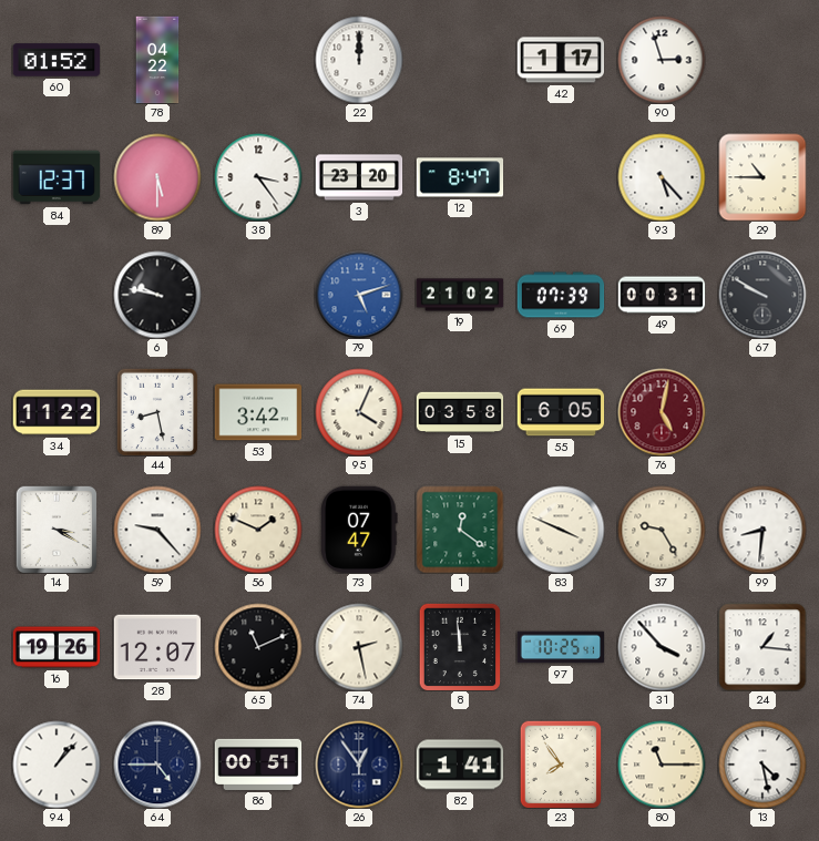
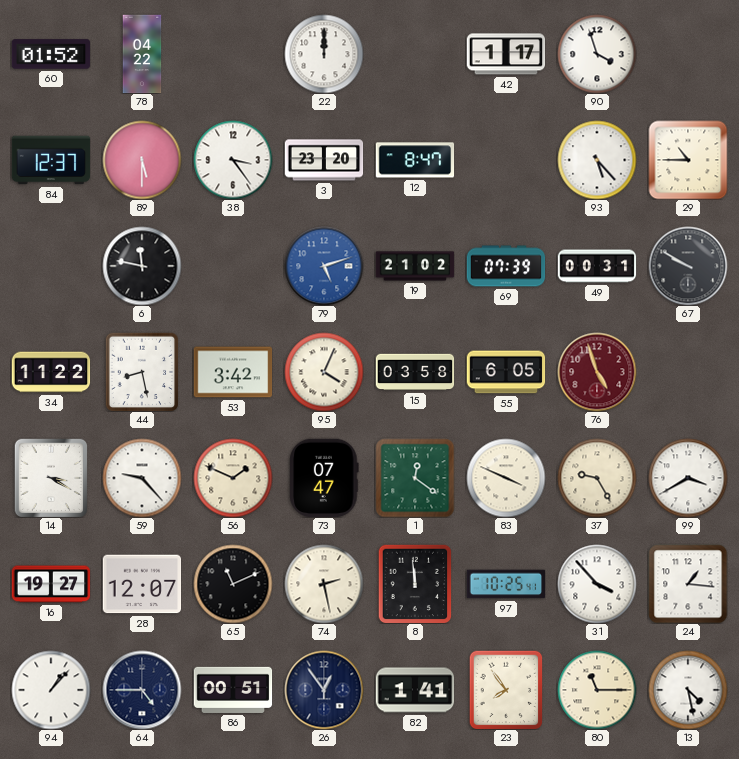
90: 2:57 -> 3:57
6: 9:47 -> 11:47
76: 5:02 -> 4:57
99: 8:31 -> 3:40
16: 19:26 -> 19:27
